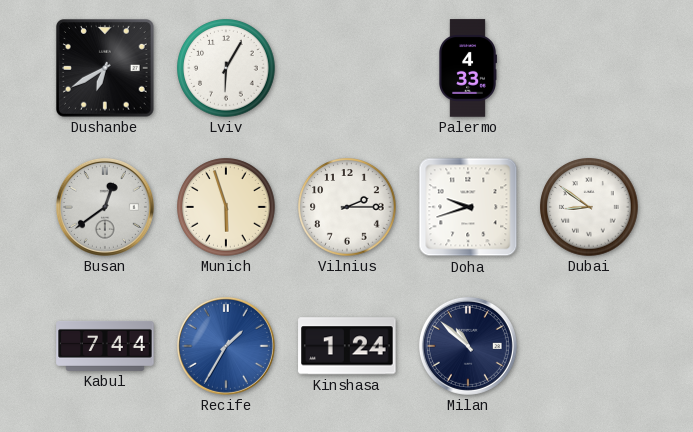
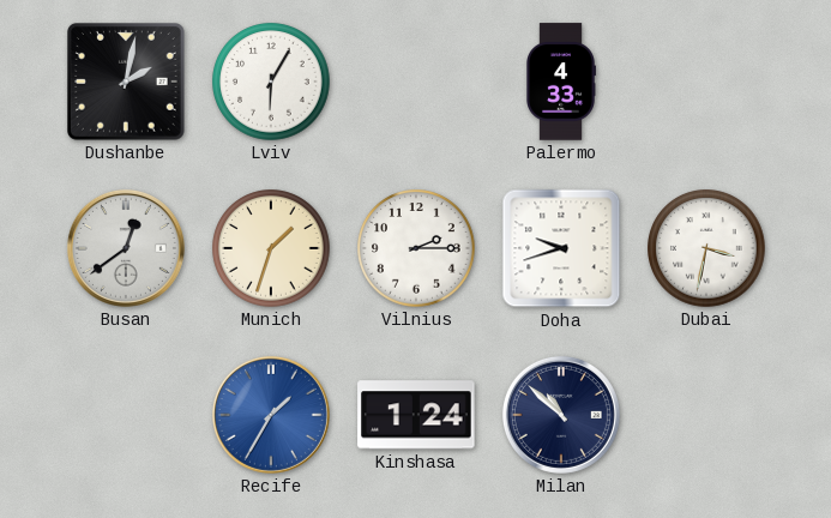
Dushanbe: 6:40 -> 2:02
Munich: 5:57 -> 1:33
Dubai: 8:51 -> 3:32
Kabul: 7:44 -> none
